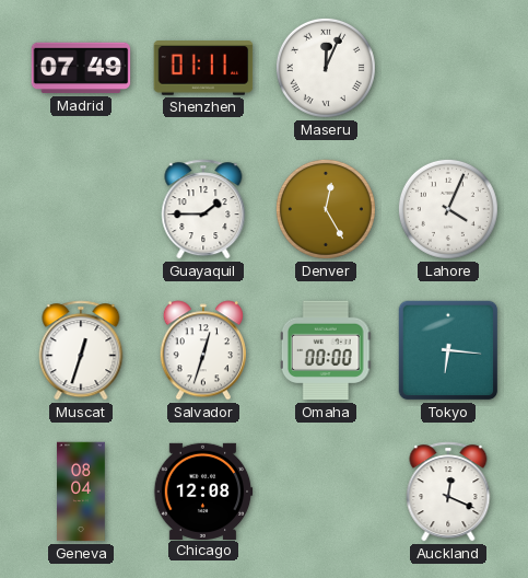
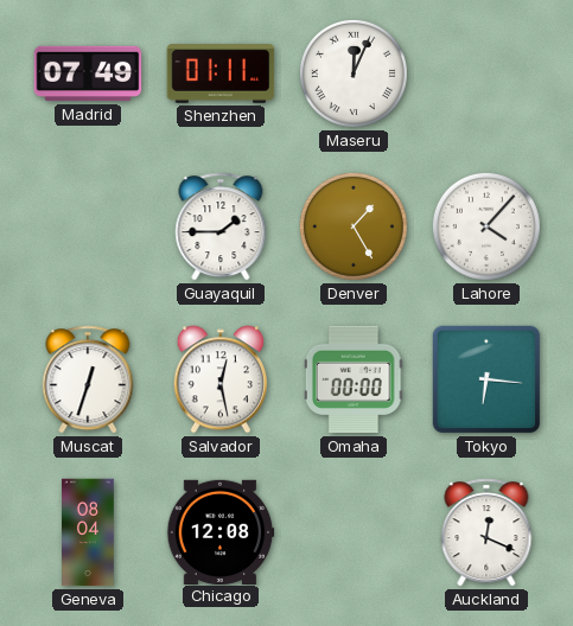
Denver: 12:25 -> 1:25
Lahore: 4:04 -> 4:07
Salvador: 12:33 -> 12:28
